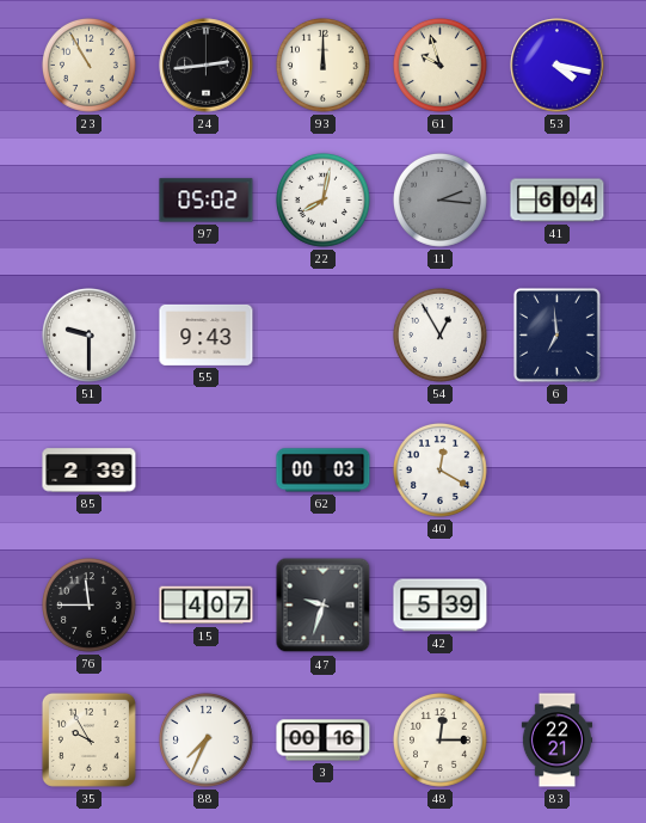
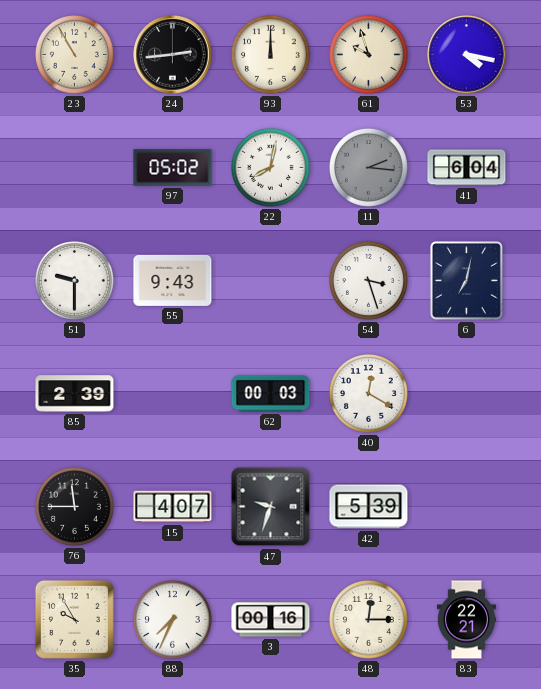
54: 12:55 -> 3:27
6: 6:59 -> 7:02
